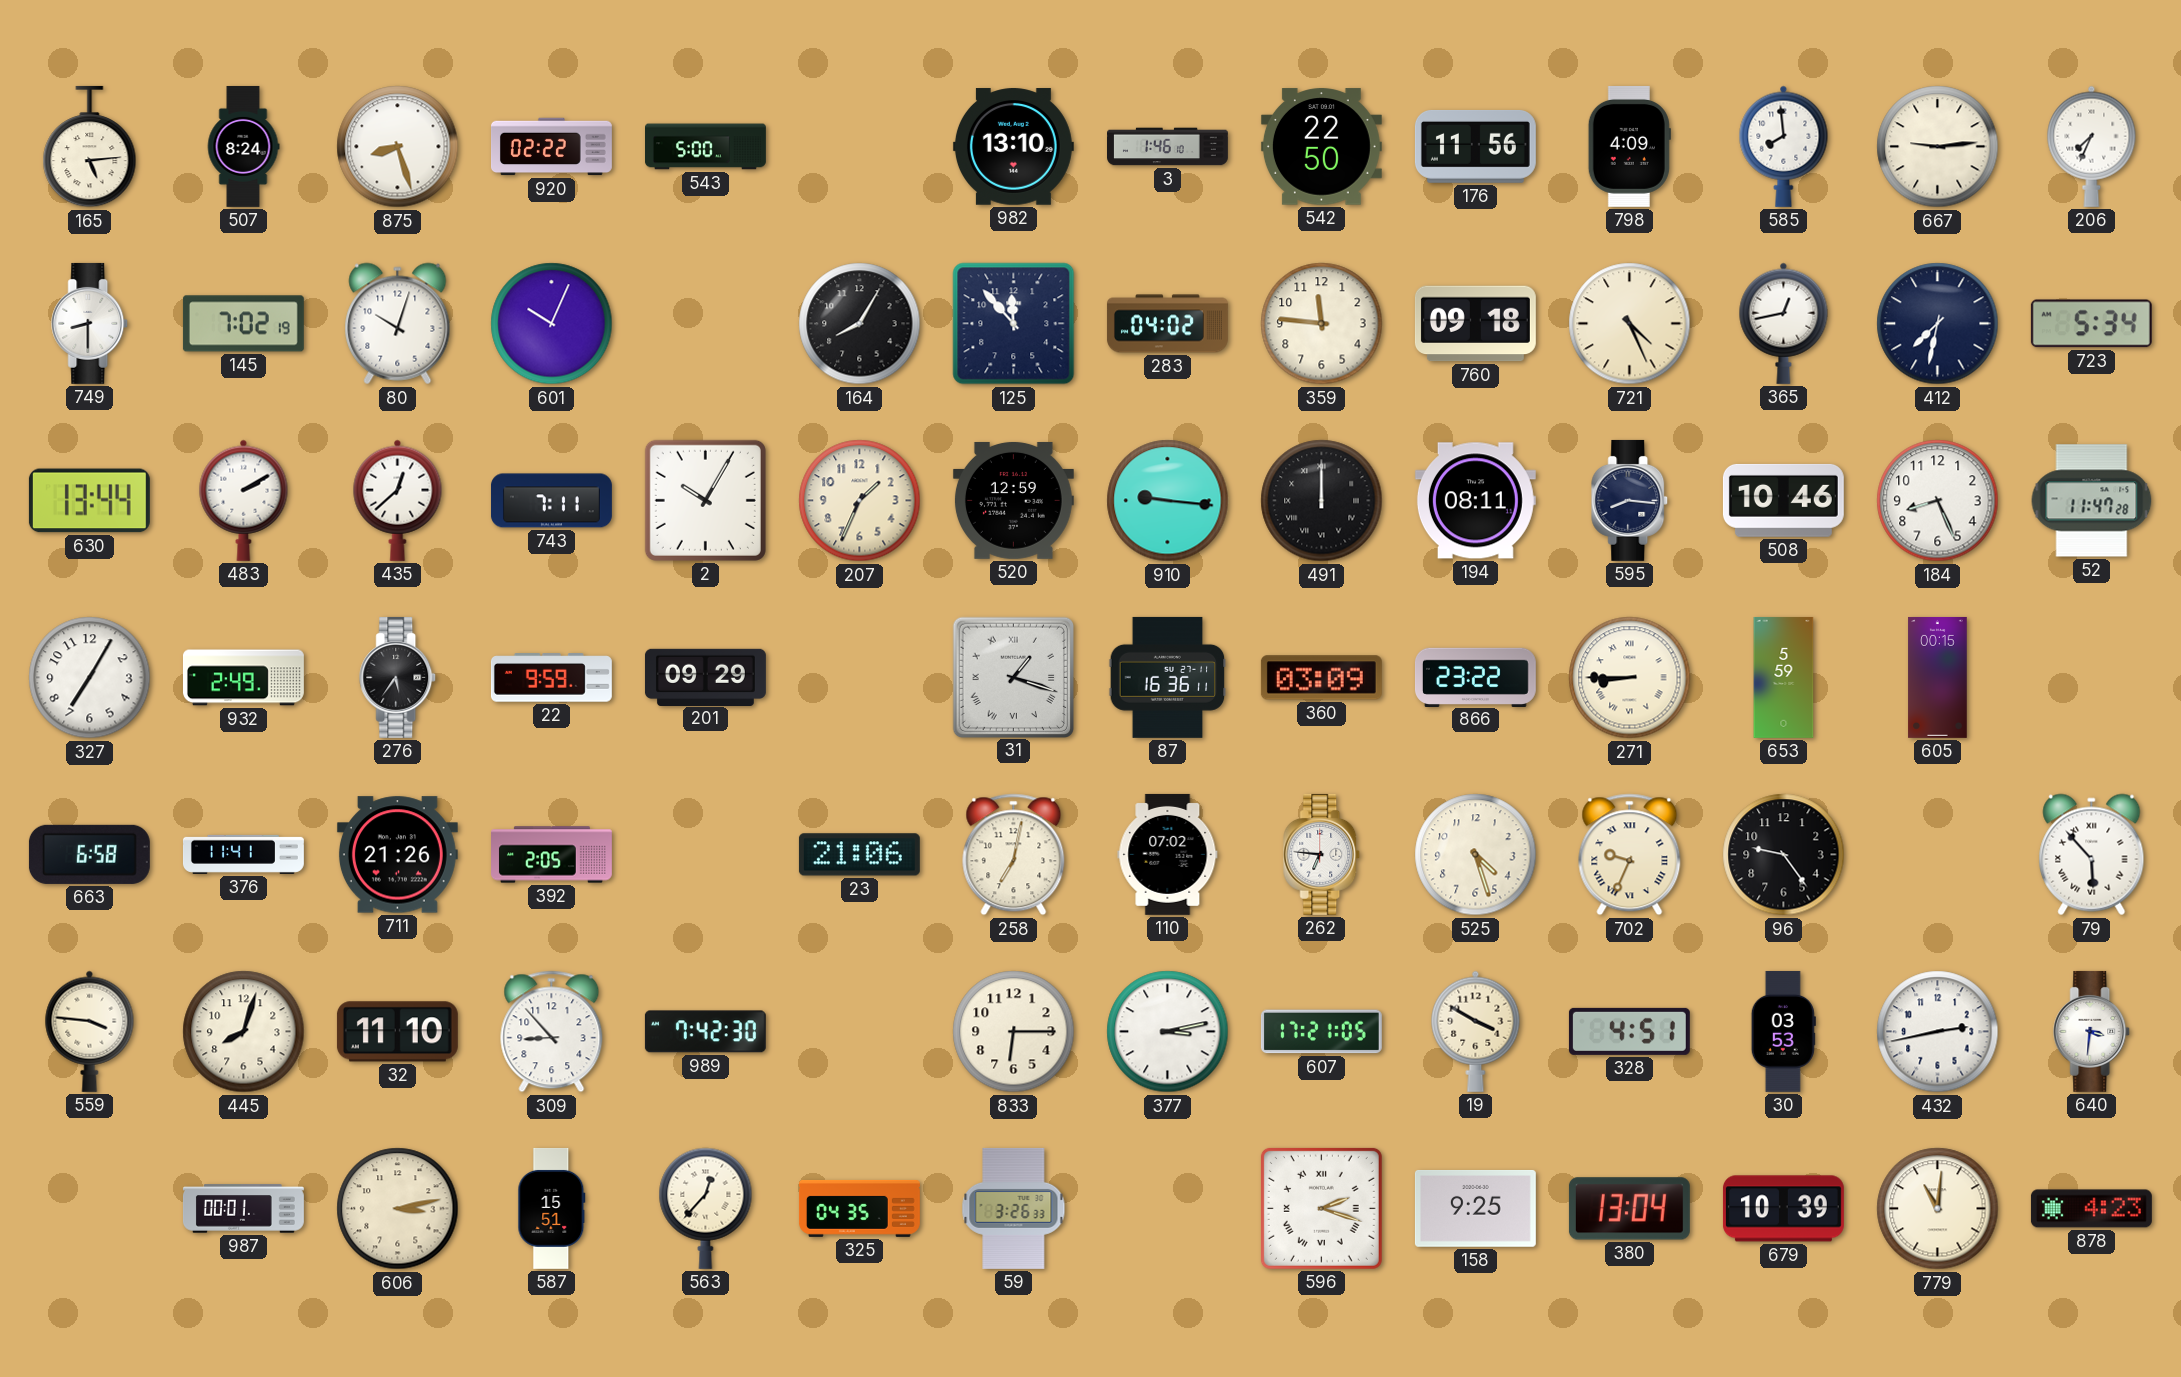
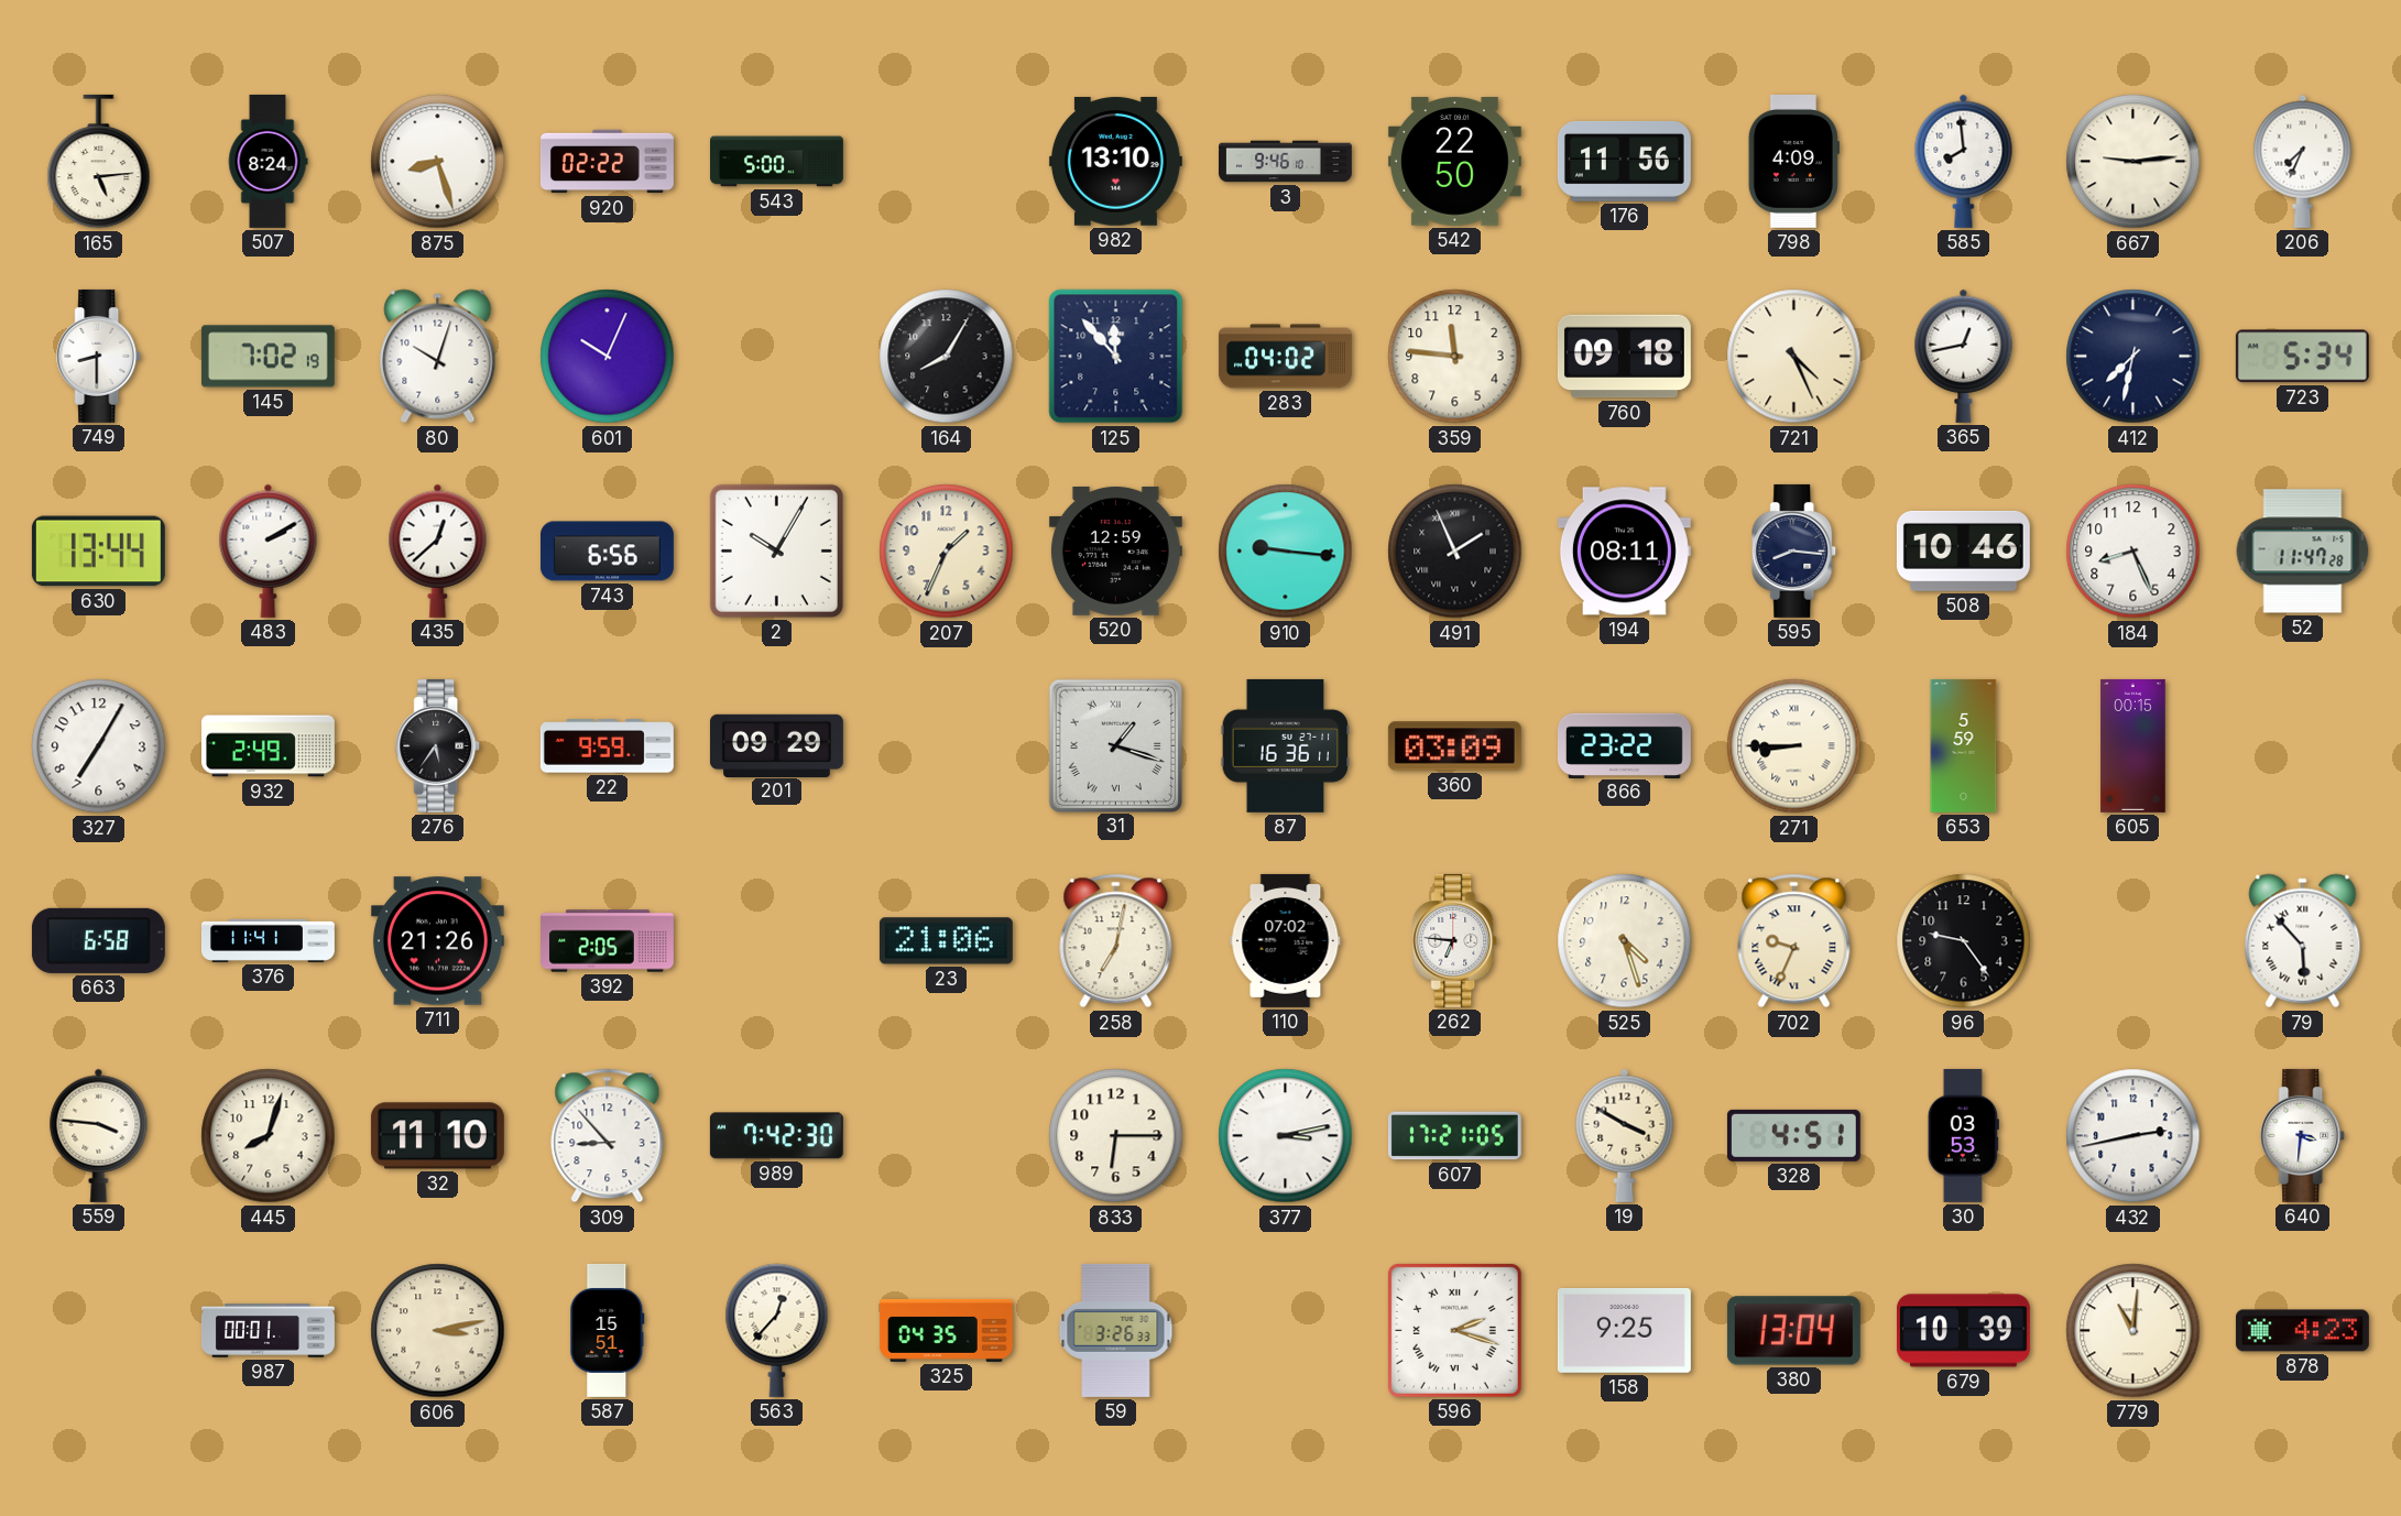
3: 1:46 -> 9:46
743: 7:11 -> 6:56
491: 12:00 -> 1:56
